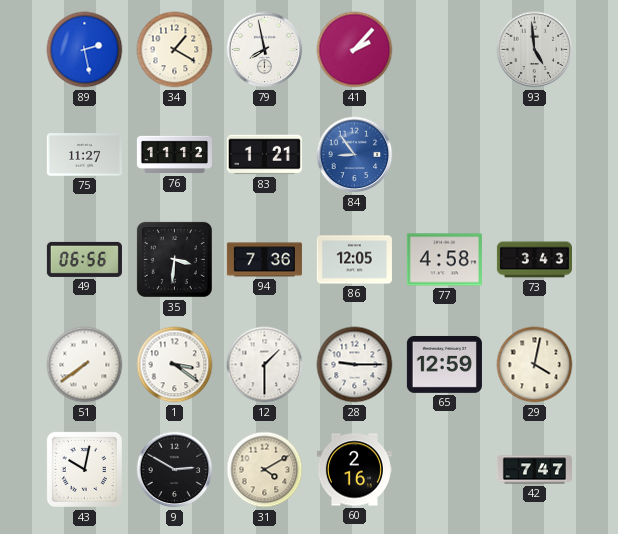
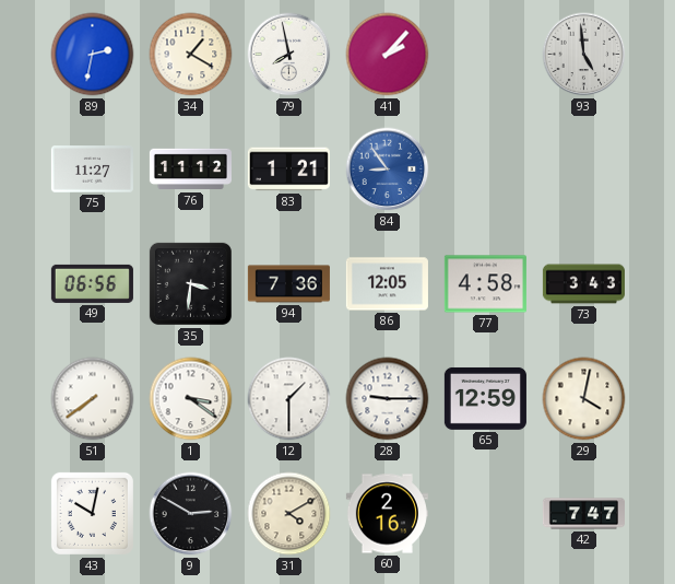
89: 2:28 -> 2:32
